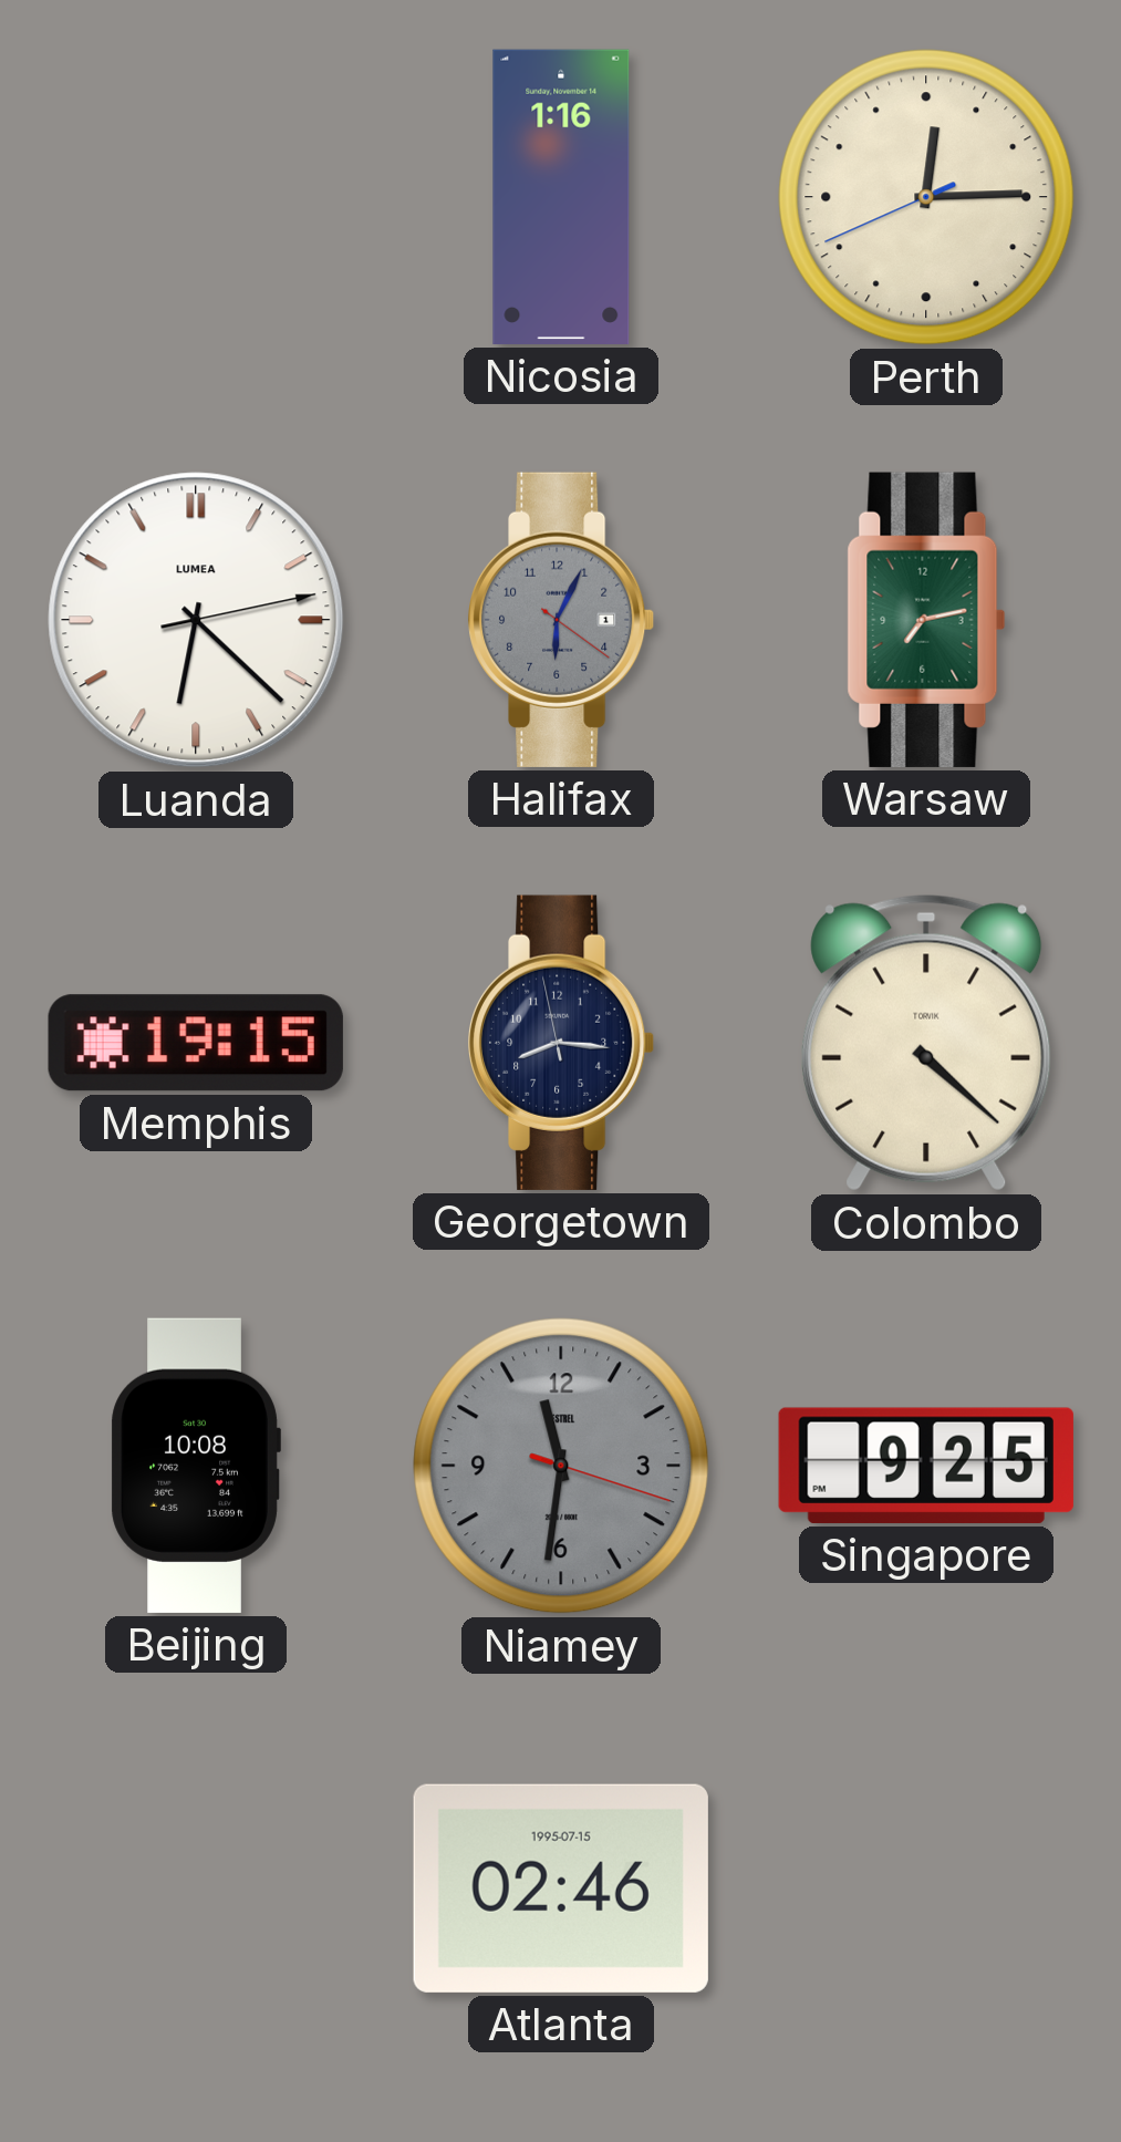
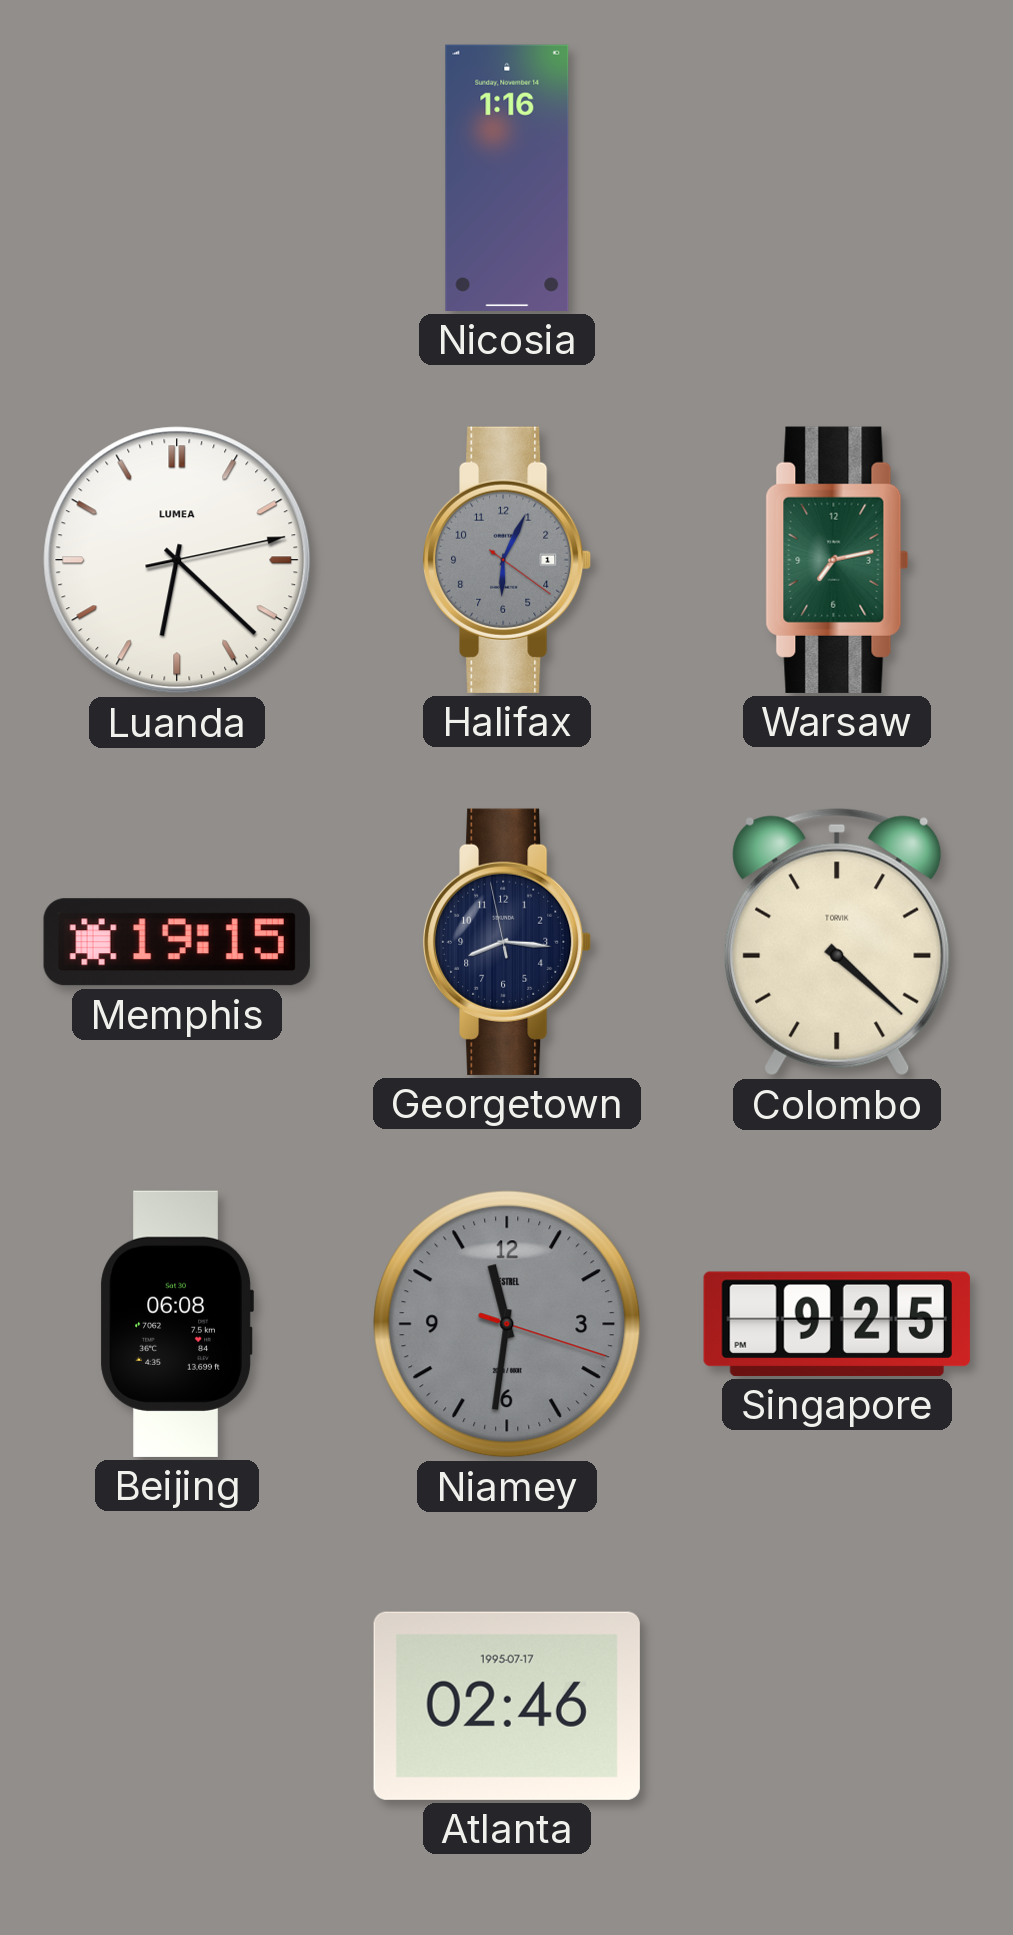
Perth: 12:14 -> none
Beijing: 10:08 -> 06:08
Atlanta date: 1995-07-15 -> 1995-07-17
